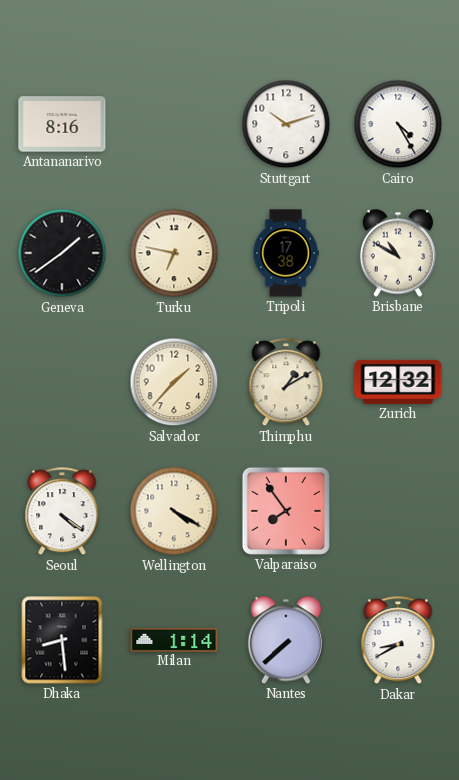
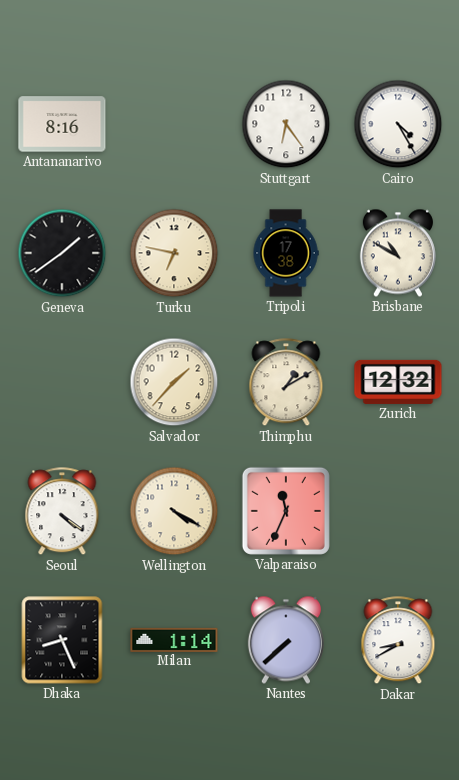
Stuttgart: 10:12 -> 6:24
Valparaiso: 7:54 -> 11:34
Dhaka: 8:29 -> 8:26
